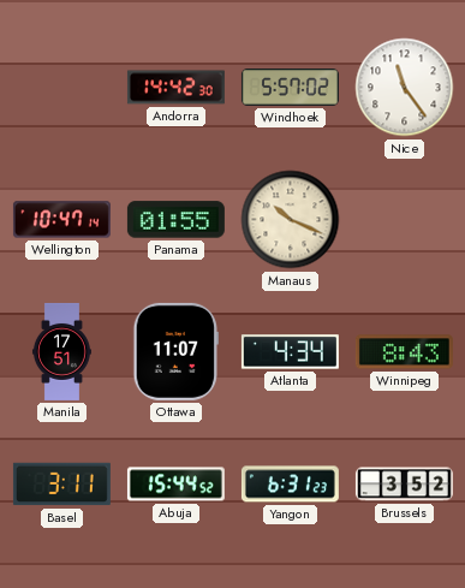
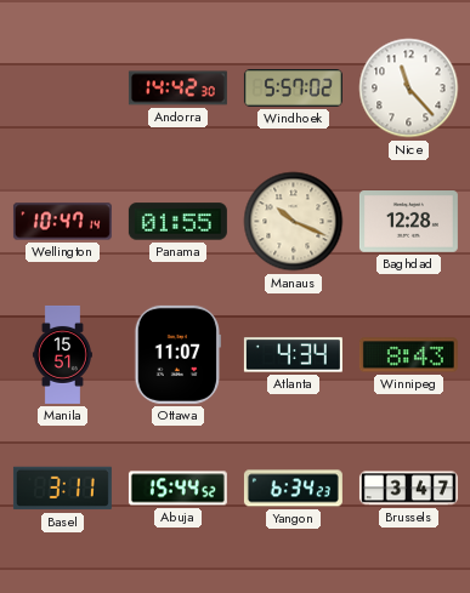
Nice: 11:24 -> 11:23
Baghdad: none -> 12:28
Manila: 17:51 -> 15:51
Yangon: 6:31 -> 6:34
Brussels: 3:52 -> 3:47
